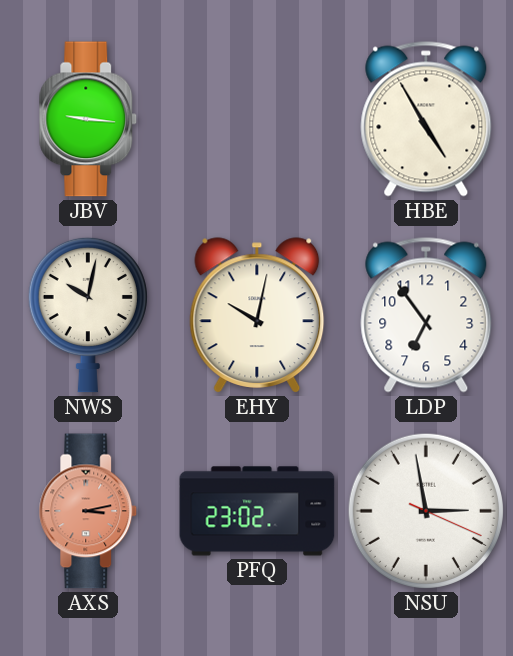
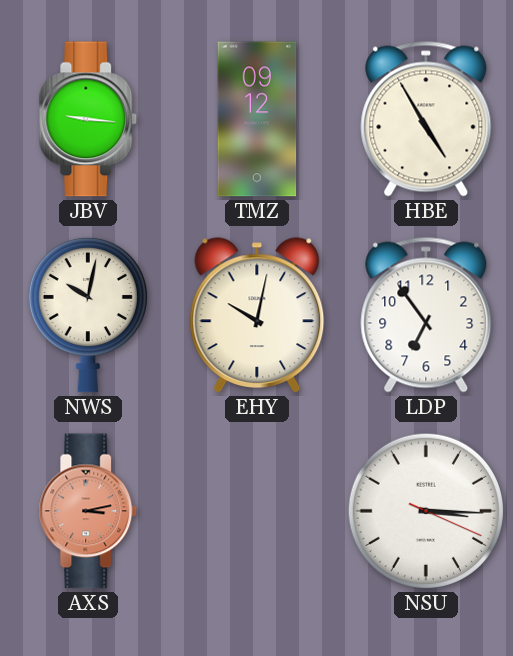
TMZ: none -> 09:12
PFQ: 23:02 -> none
NSU: 2:58 -> 3:15
